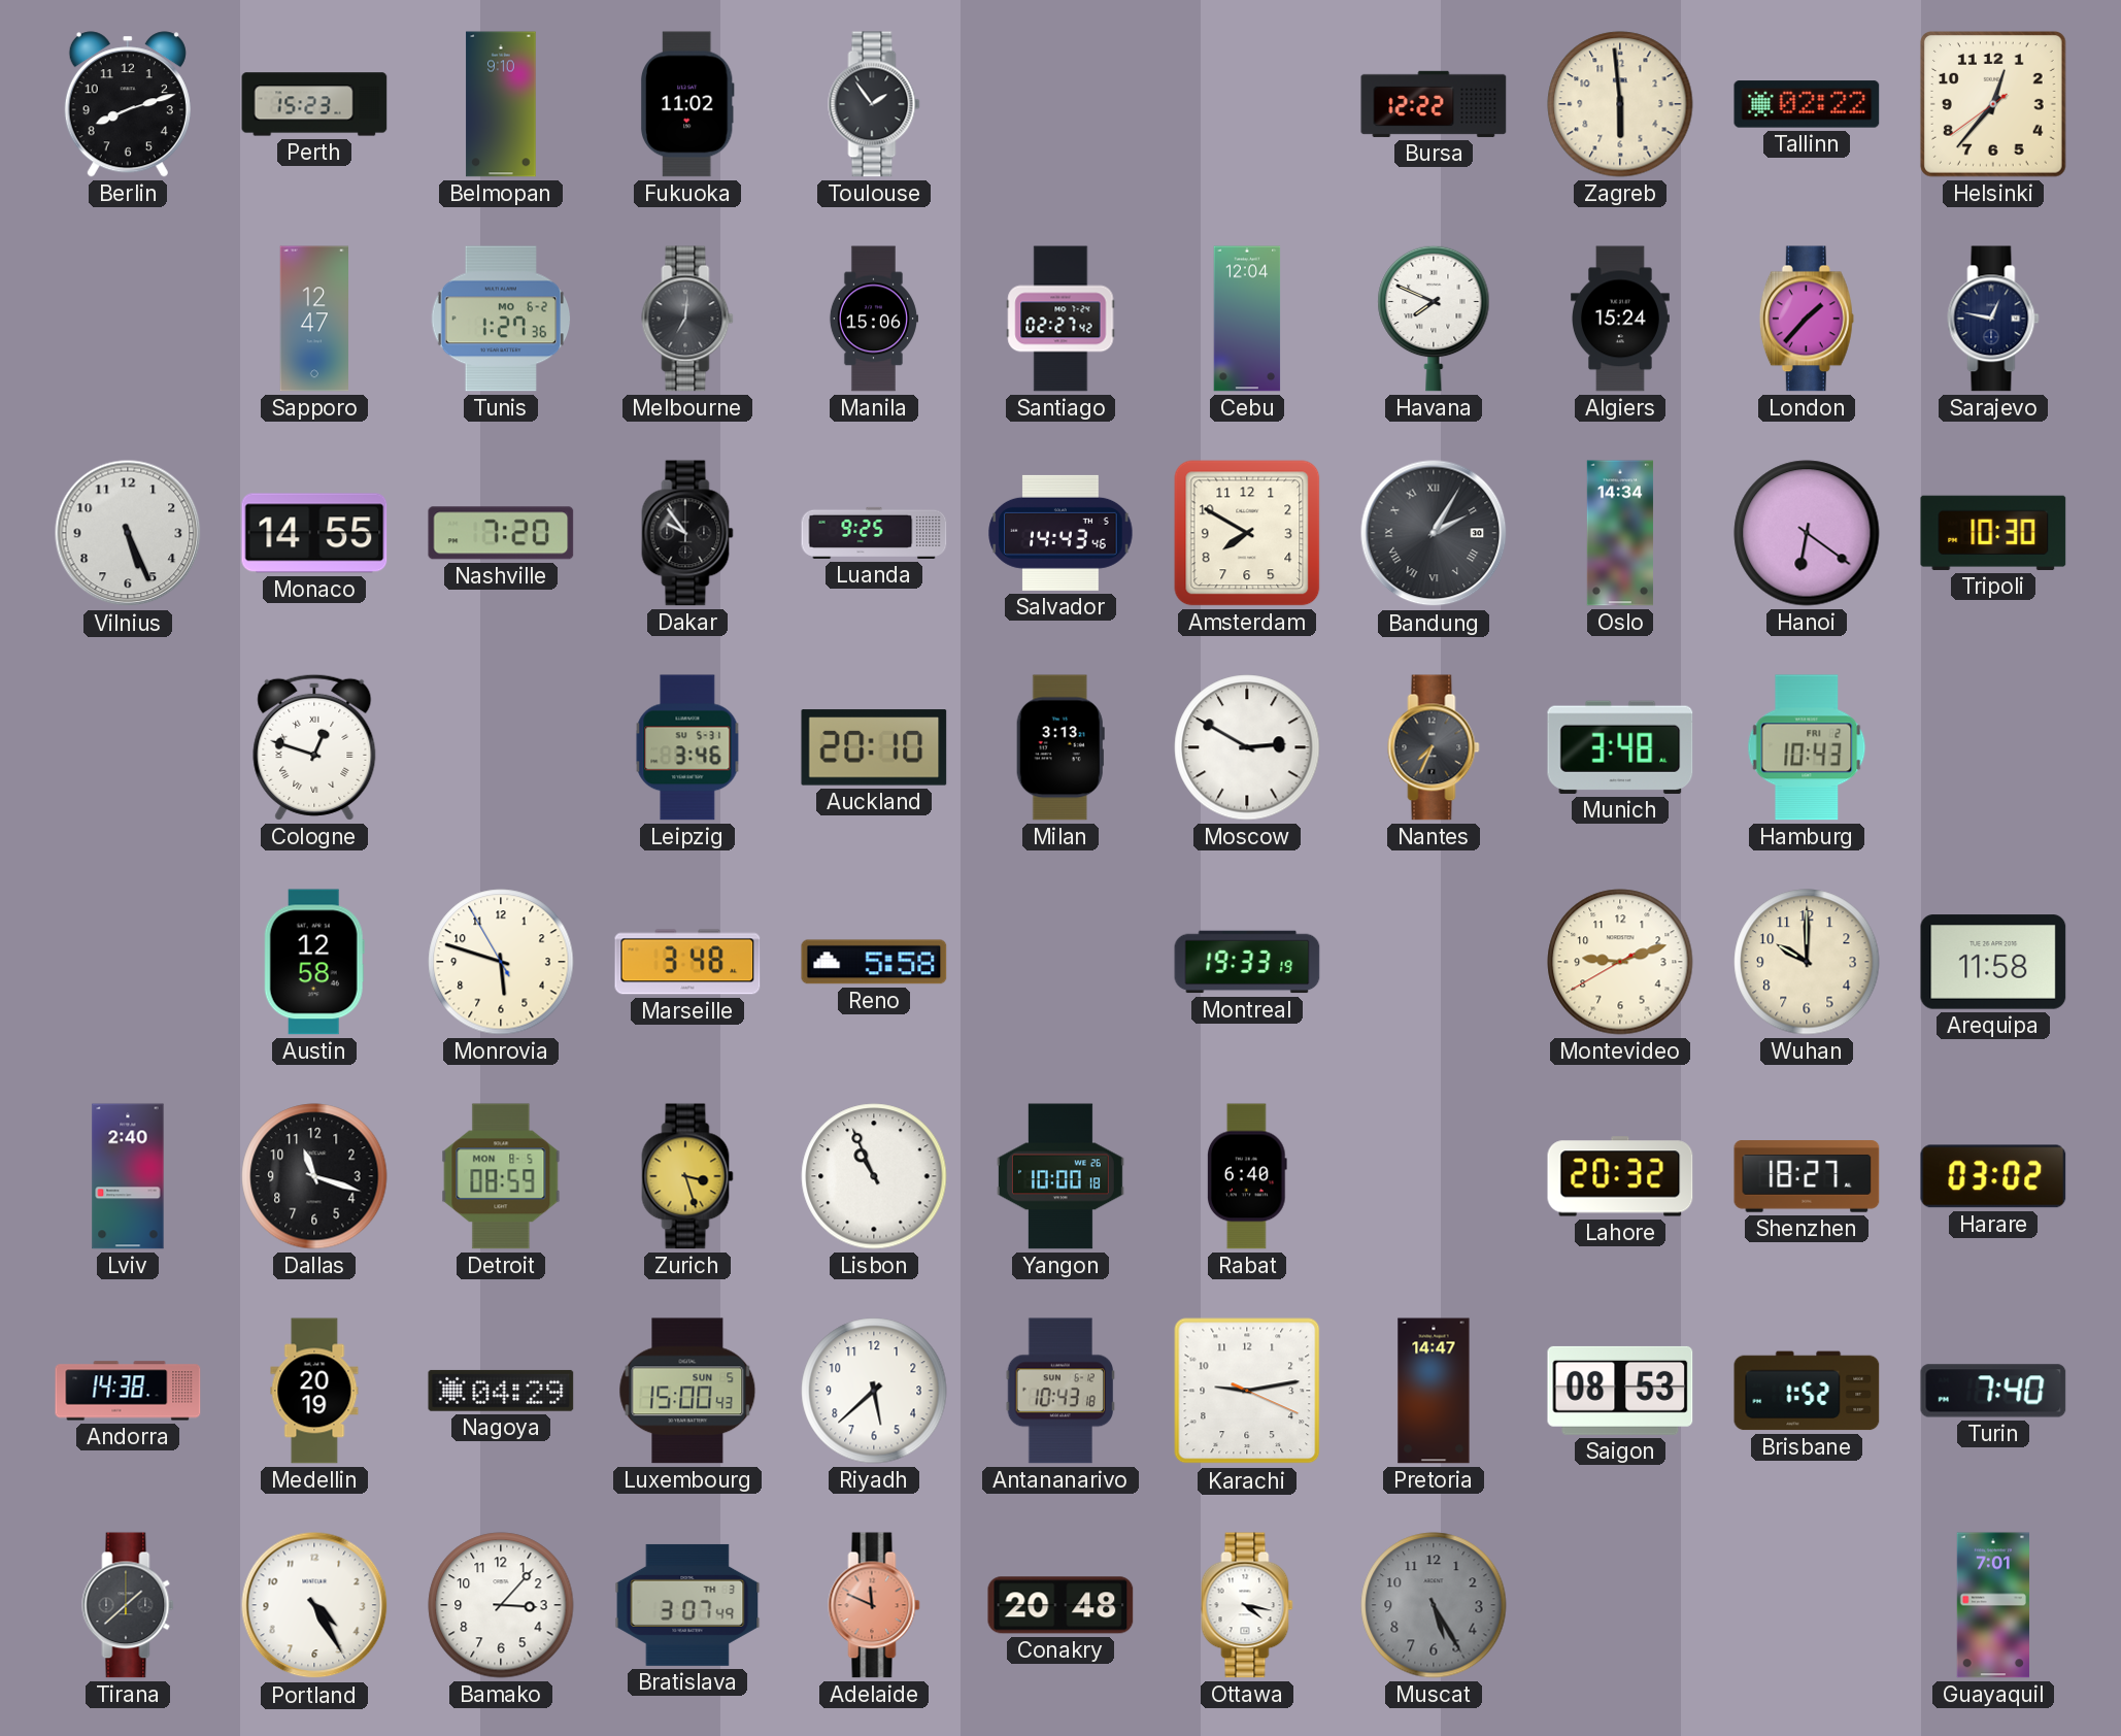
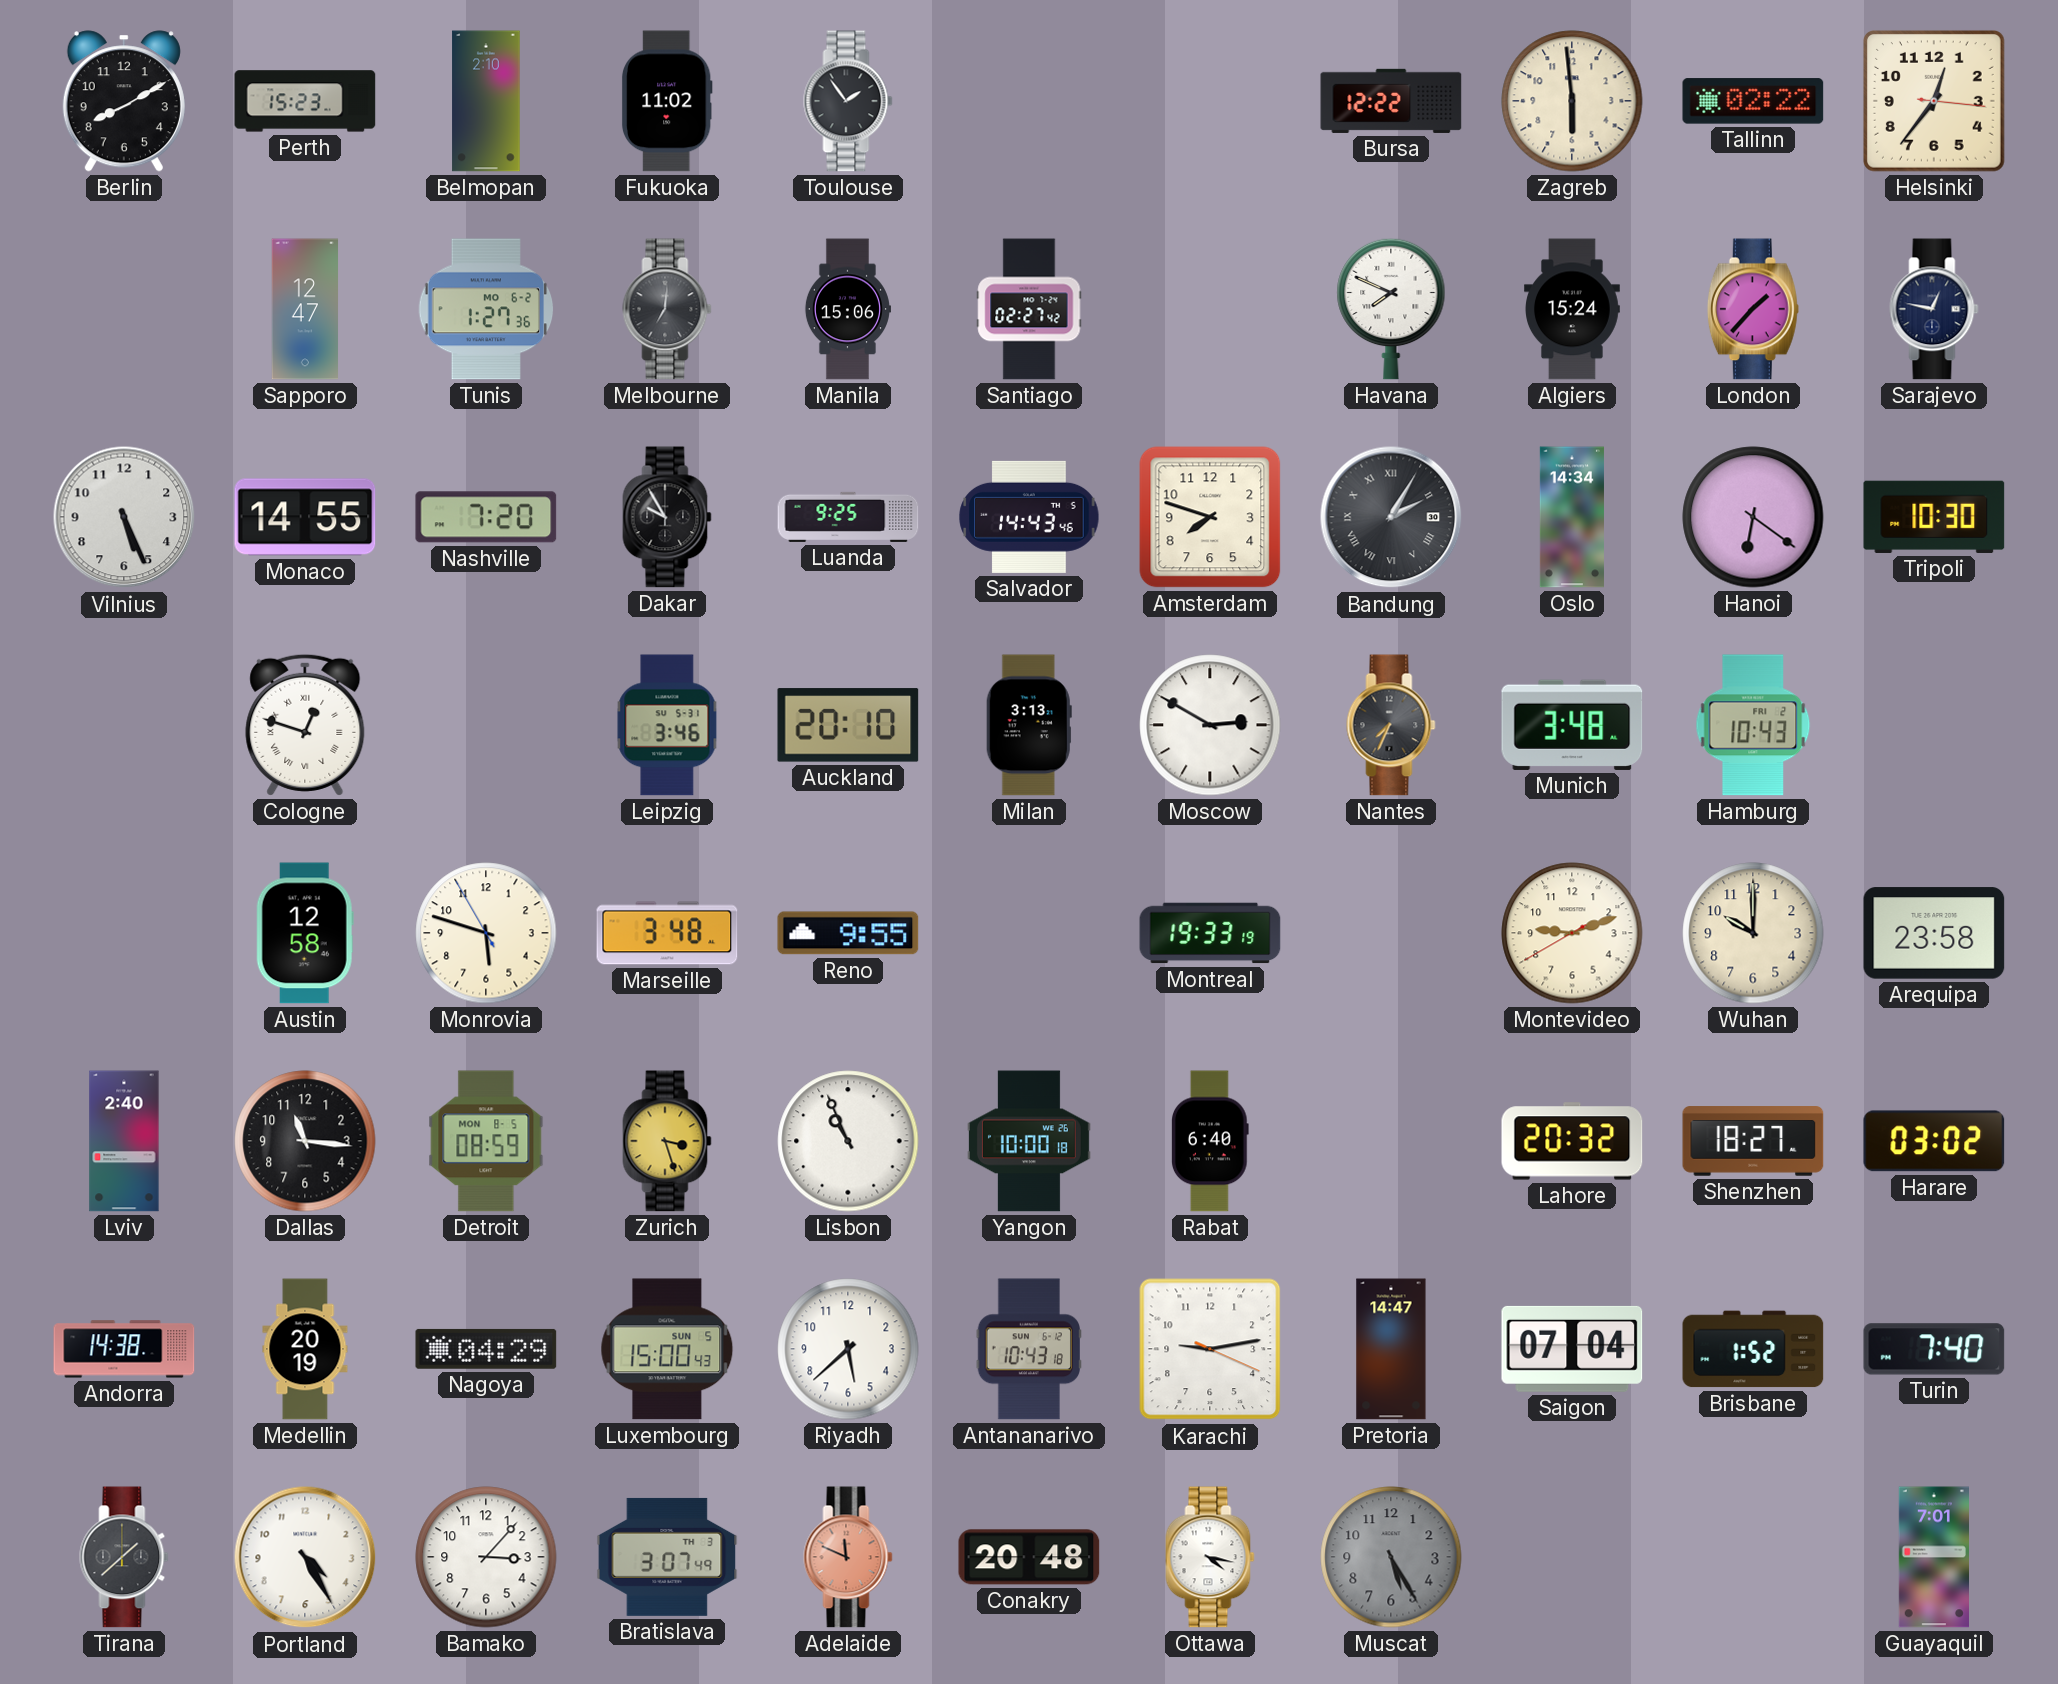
Berlin: 8:12 -> 8:10
Belmopan: 9:10 -> 2:10
Helsinki: 12:36:39 -> 12:36:16
Cebu: 12:04 -> none
Dakar: 9:54 -> 9:55
Amsterdam: 7:50 -> 7:48
Reno: 5:58 -> 9:55
Arequipa: 11:58 -> 23:58
Dallas: 11:18 -> 11:16
Saigon: 08:53 -> 07:04
